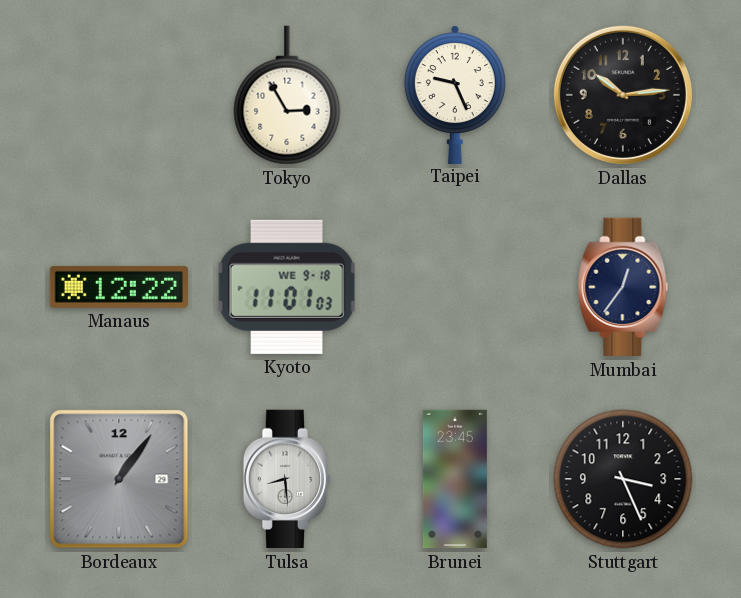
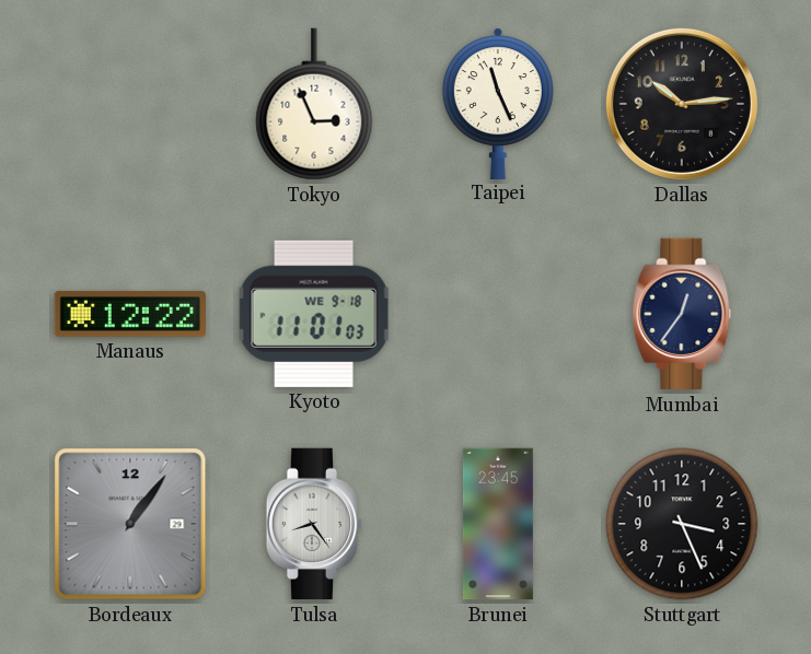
Tokyo: 2:55 -> 2:56
Taipei: 9:26 -> 11:26
Tulsa: 8:29 -> 8:24
